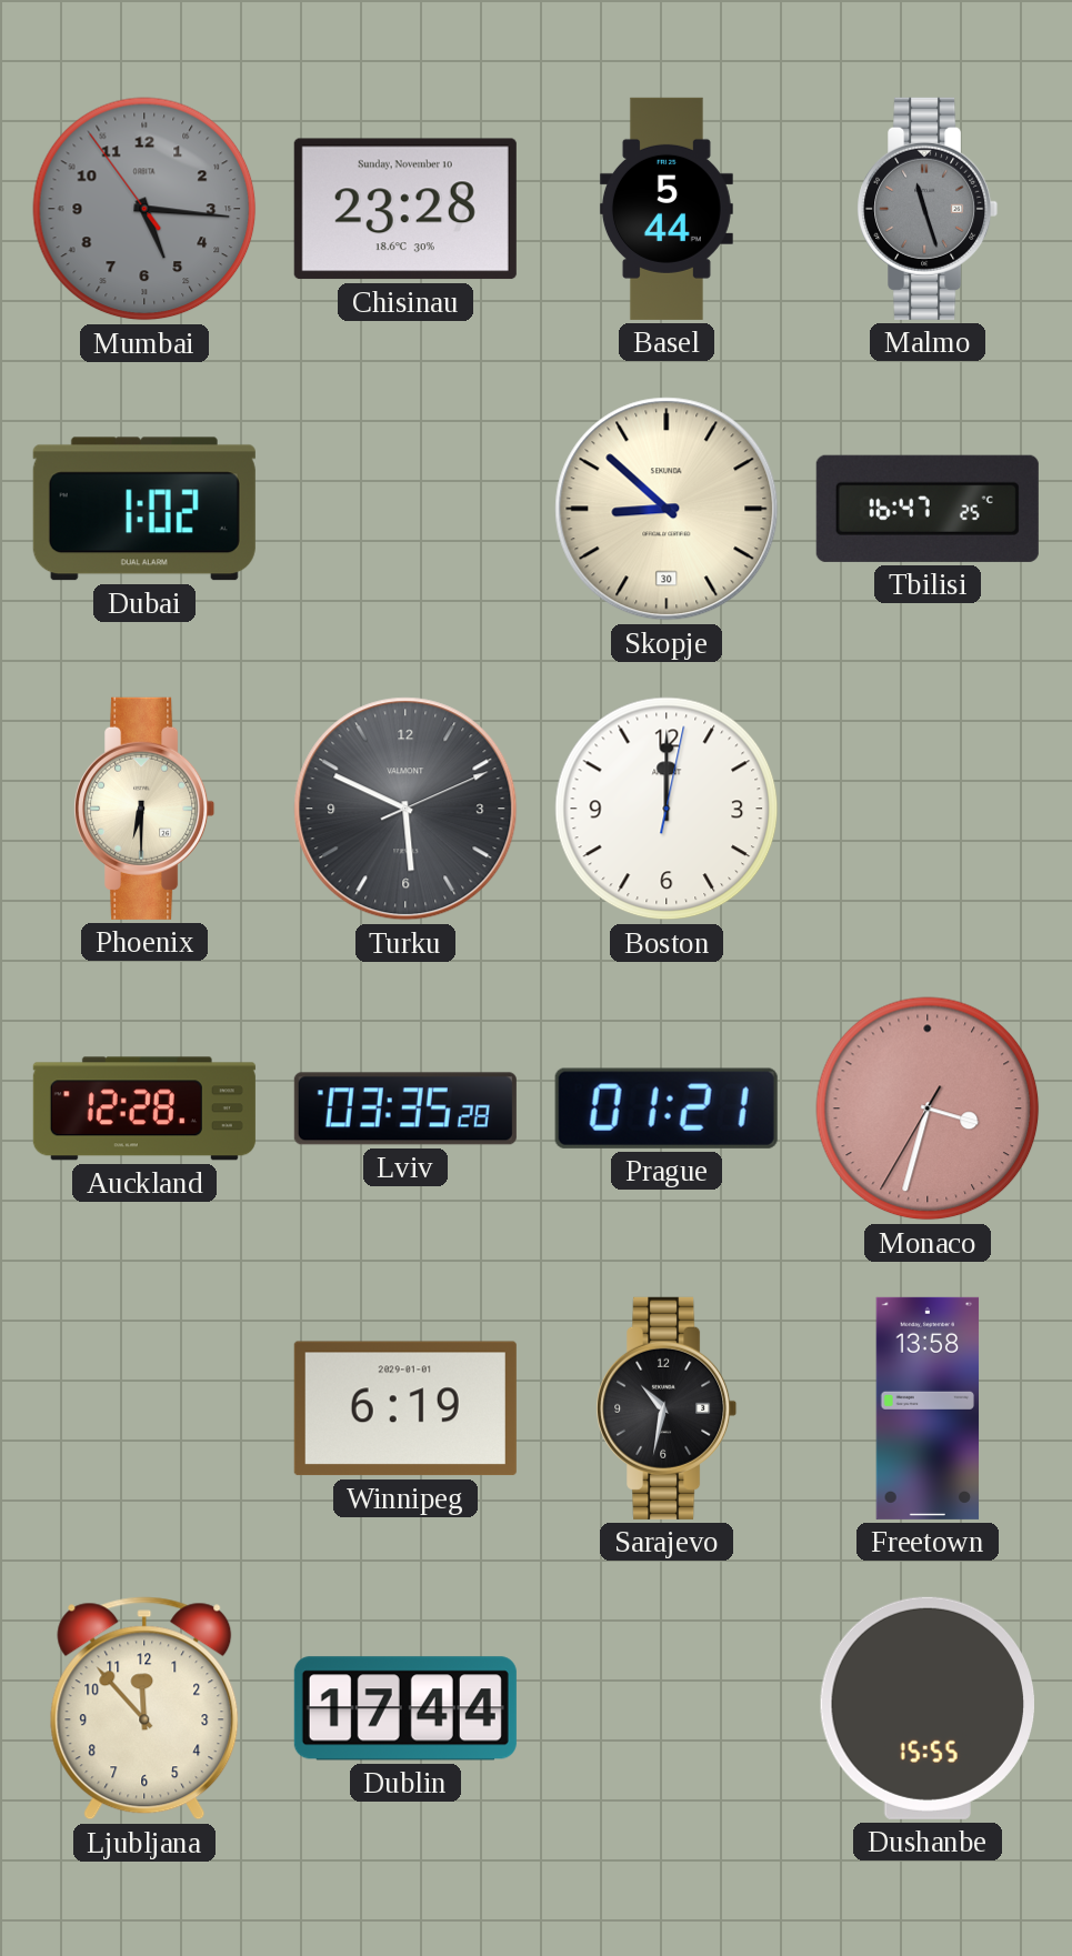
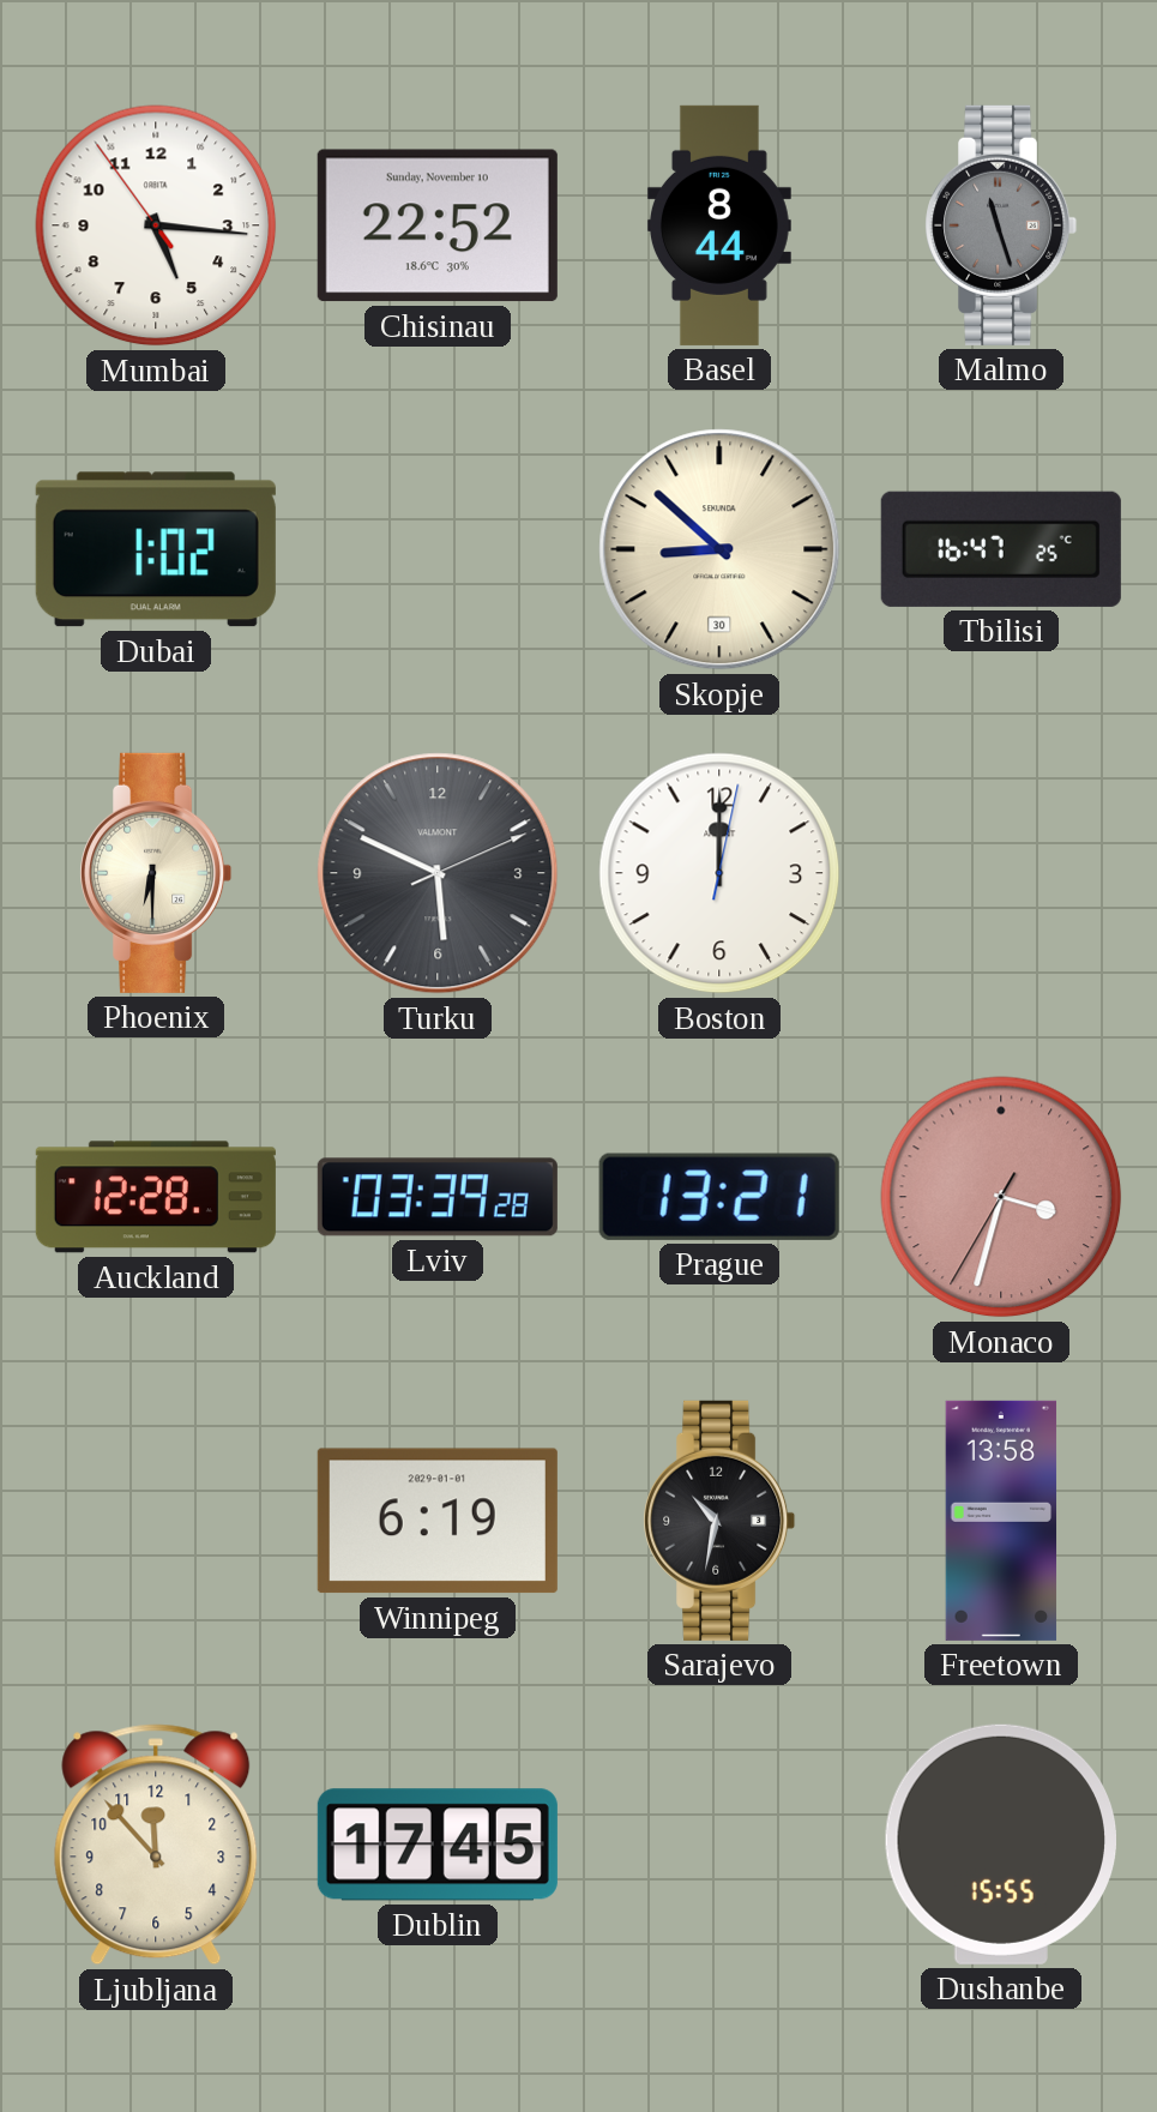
Mumbai dial: grey -> white
Chisinau: 23:28 -> 22:52
Basel: 5:44 -> 8:44
Lviv: 03:35 -> 03:39
Prague: 01:21 -> 13:21
Dublin: 17:44 -> 17:45
